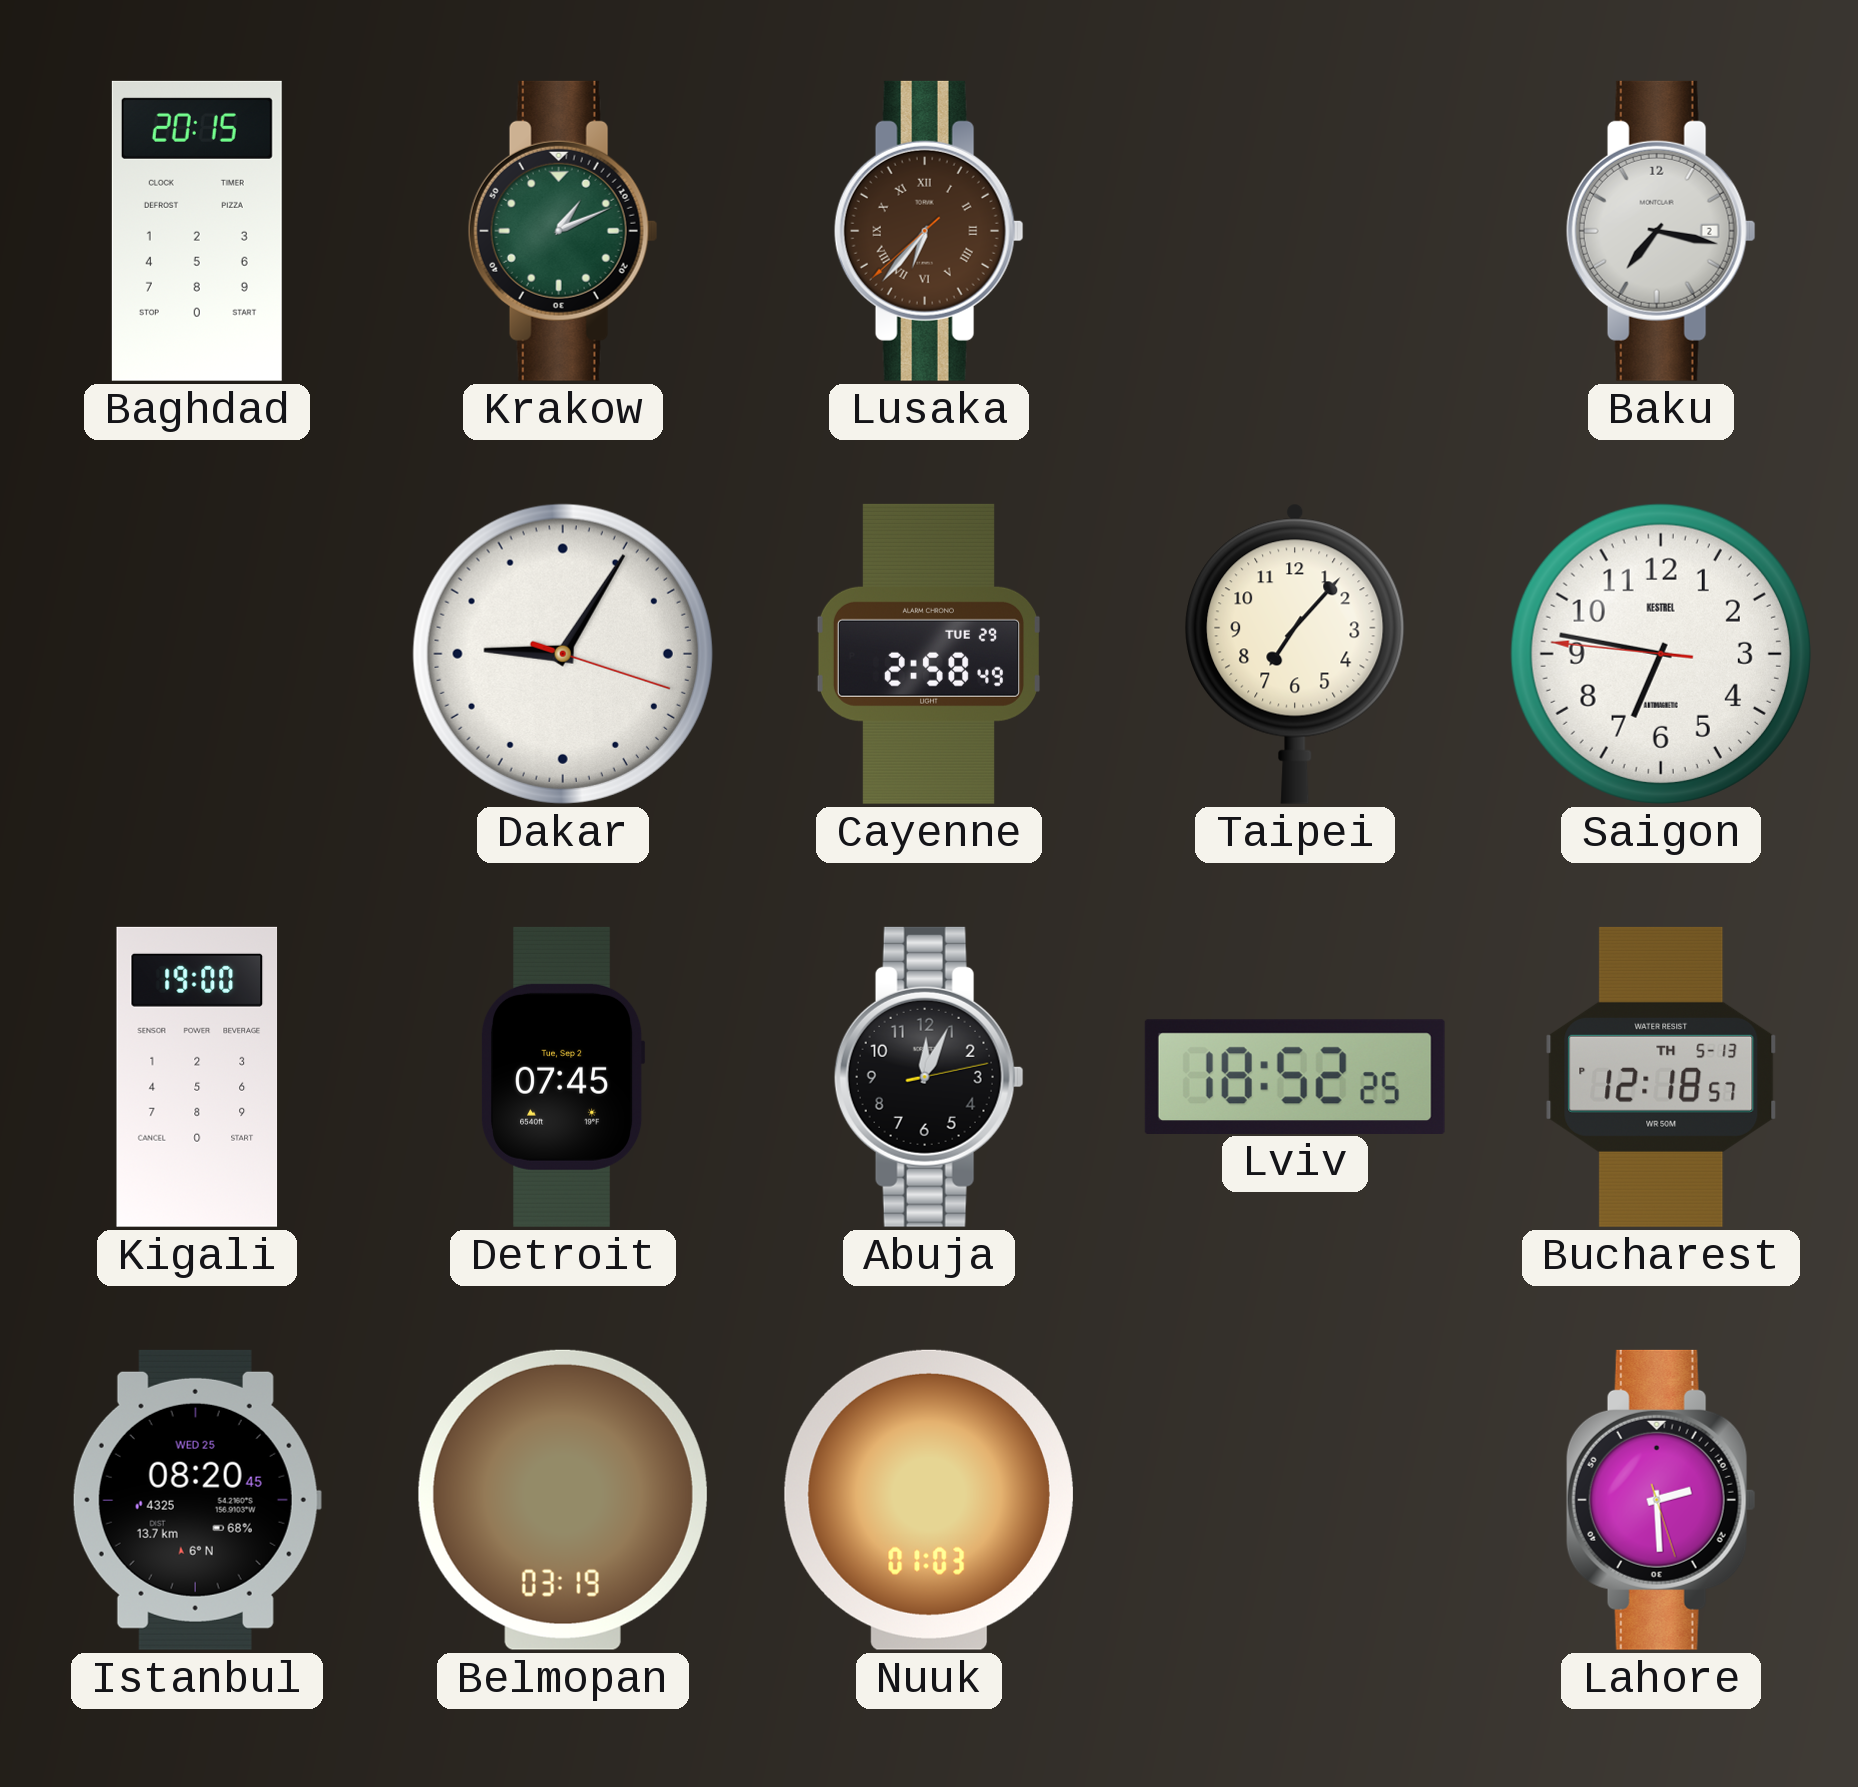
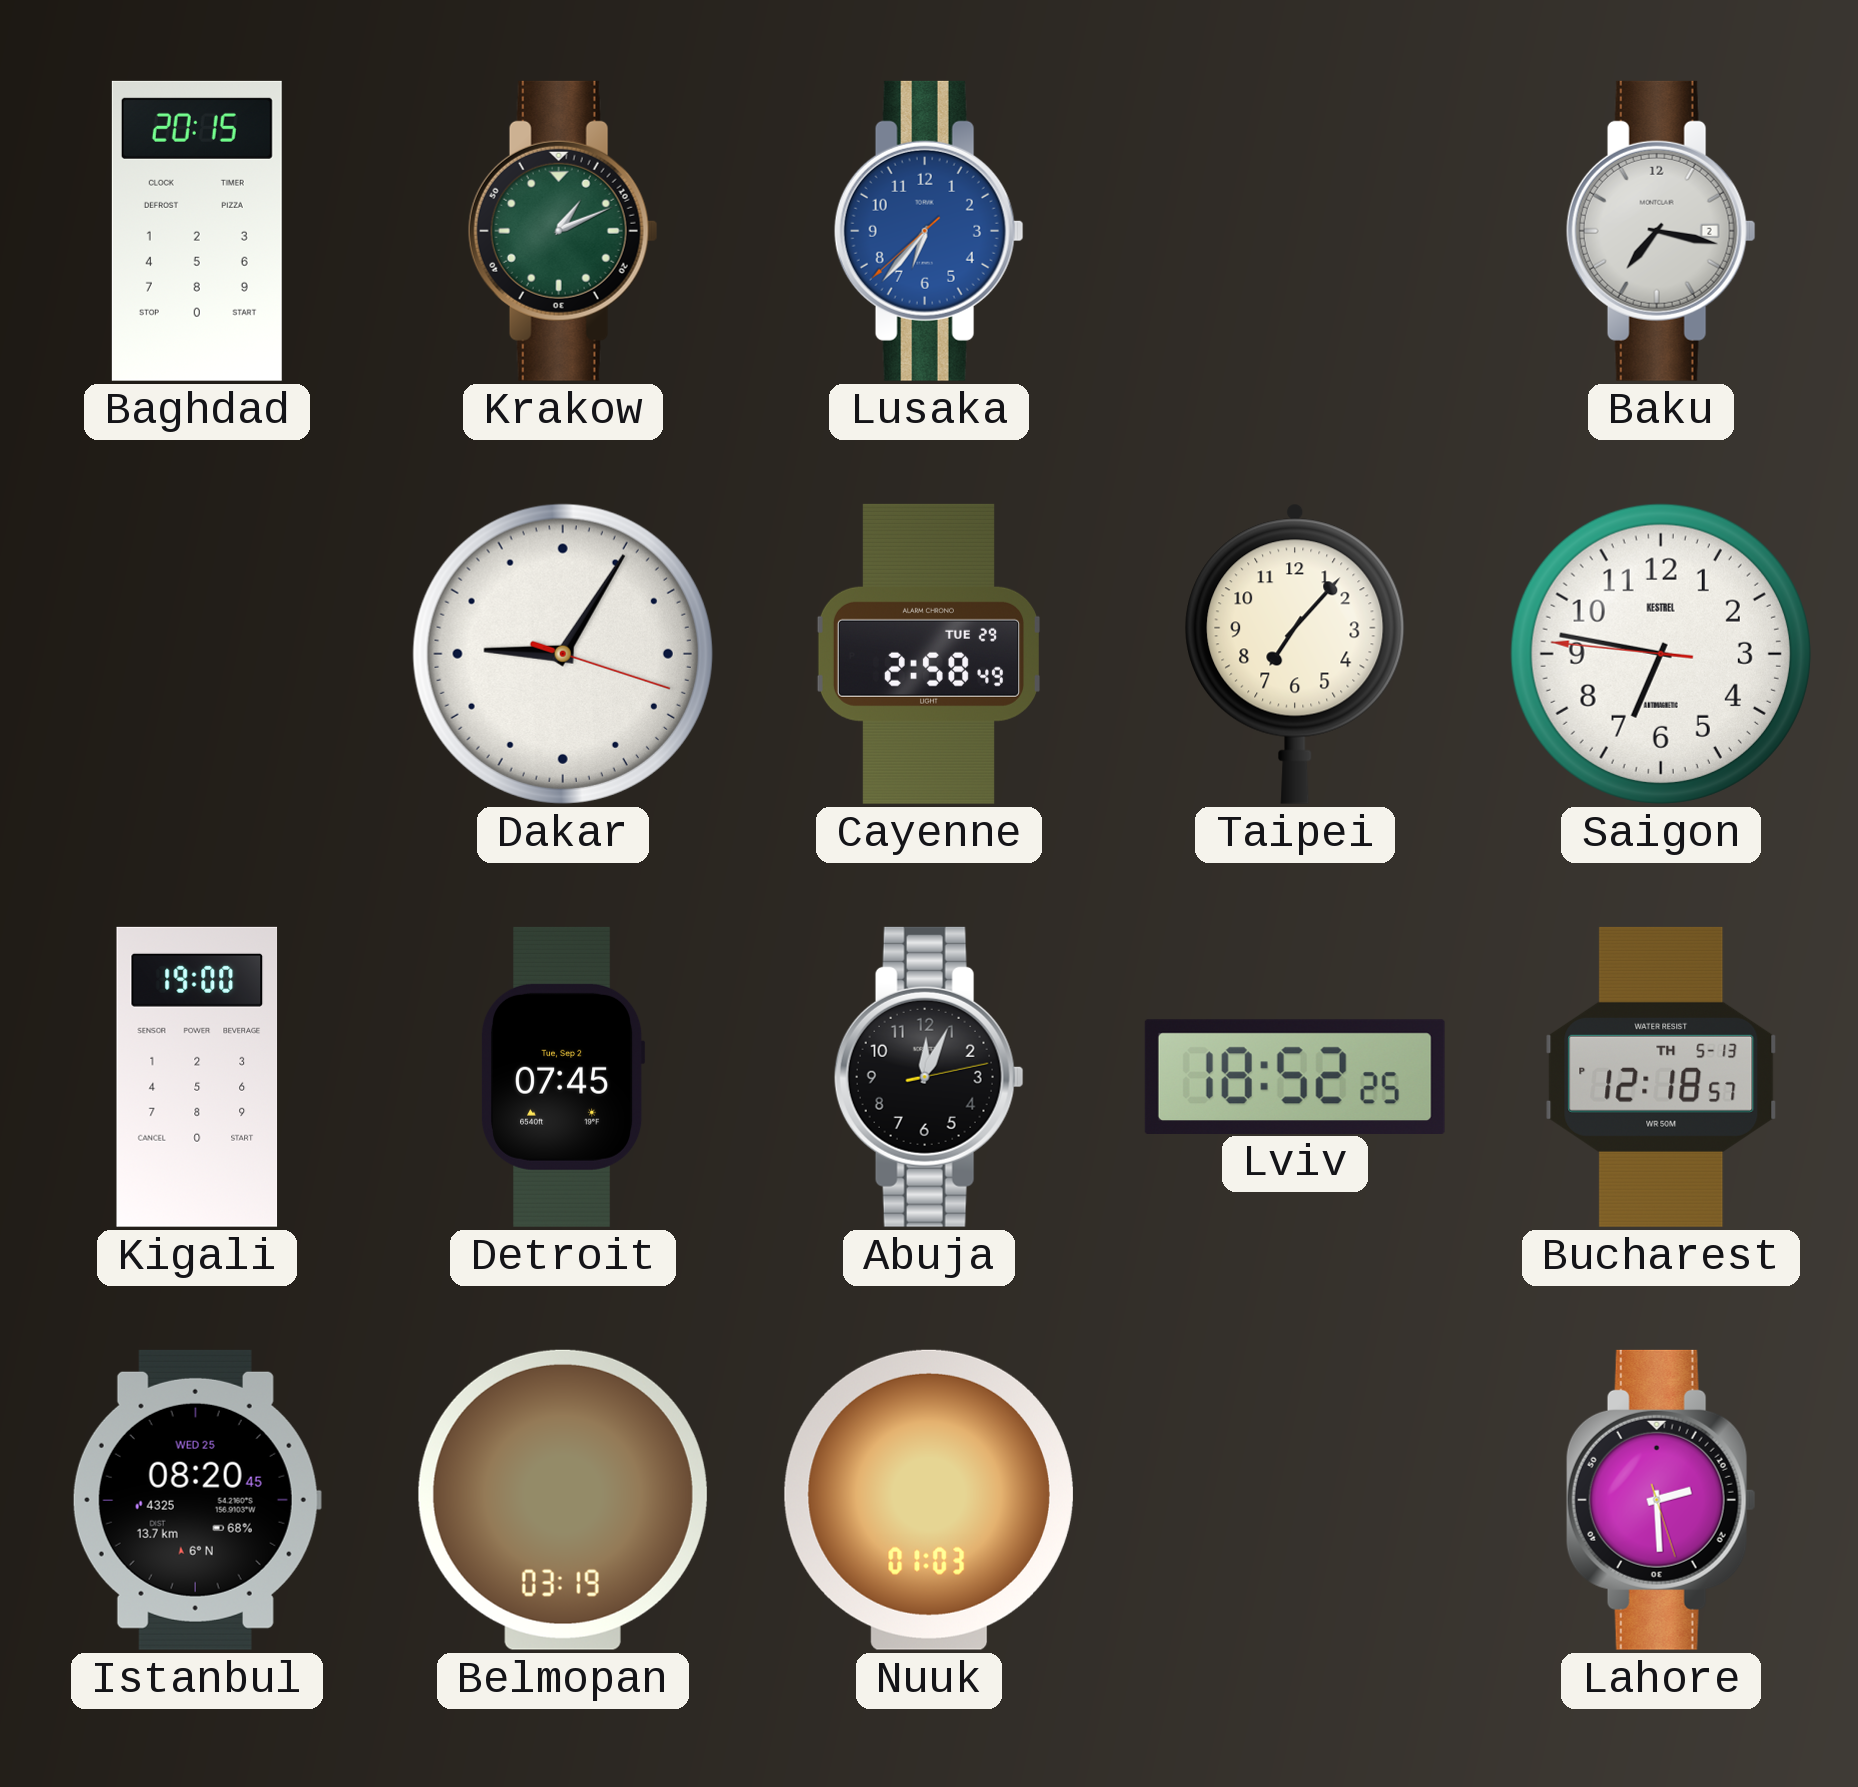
Lusaka dial: brown -> blue
Lusaka numerals: Roman -> Arabic
